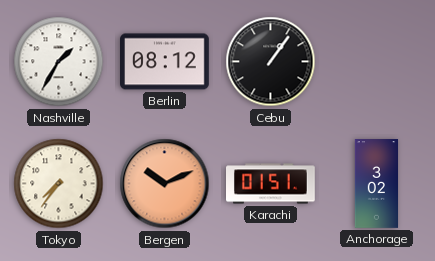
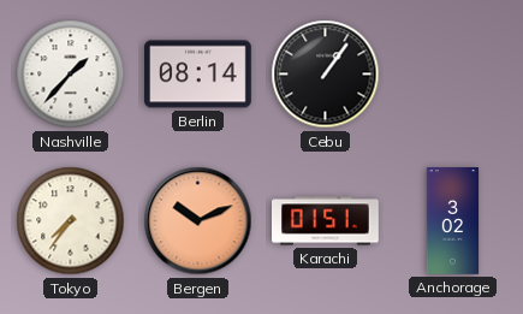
Nashville: 1:35 -> 1:37
Berlin: 08:12 -> 08:14
